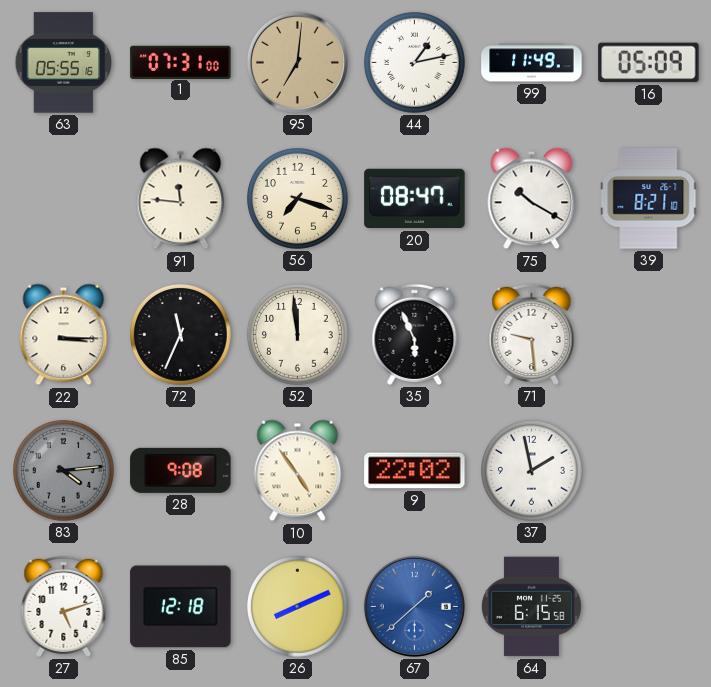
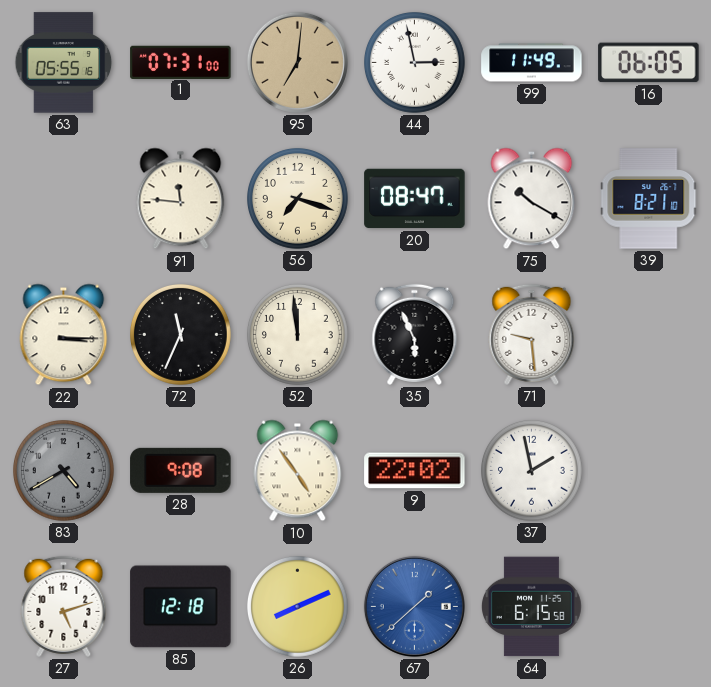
44: 1:13 -> 2:58
16: 05:09 -> 06:05
83: 4:14 -> 4:40
